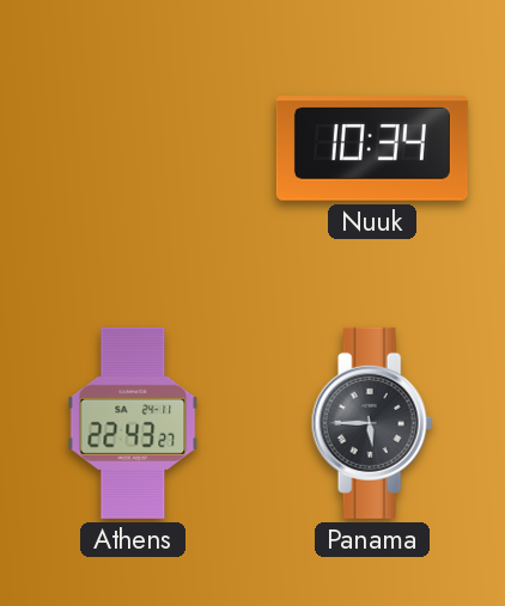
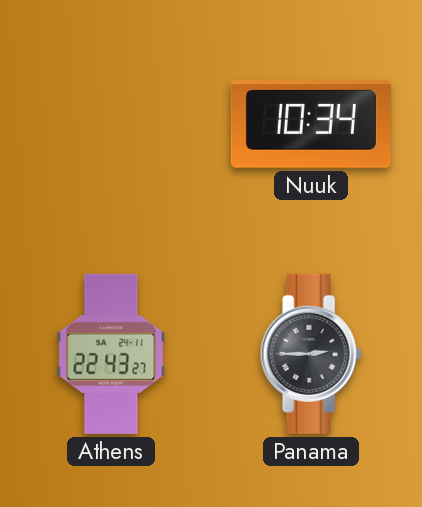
Panama: 5:45 -> 2:45
